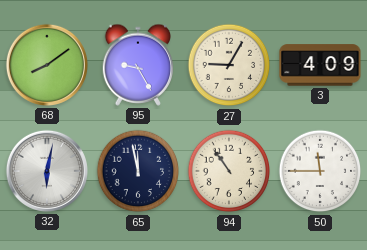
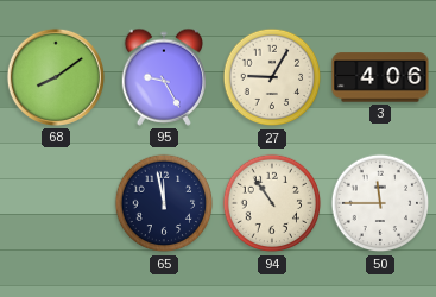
3: 4:09 -> 4:06
32: 6:02 -> none
